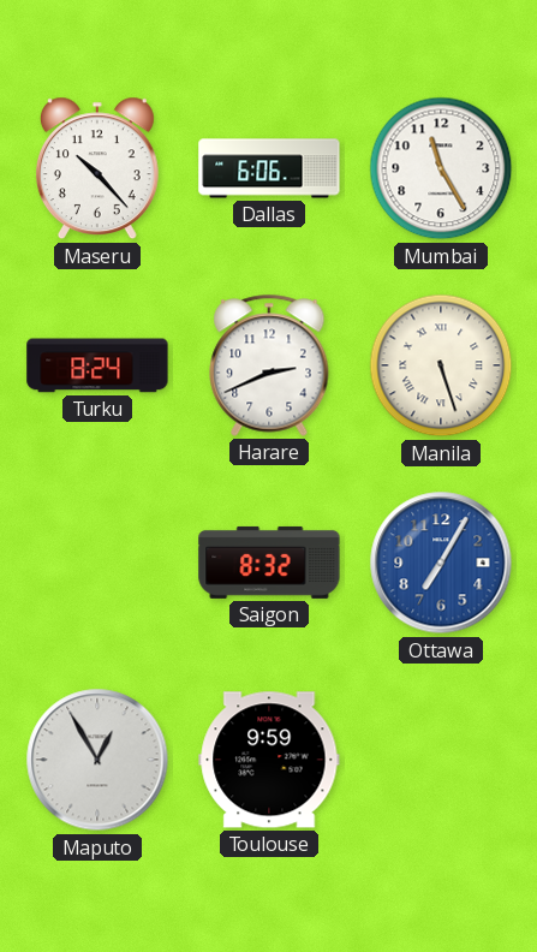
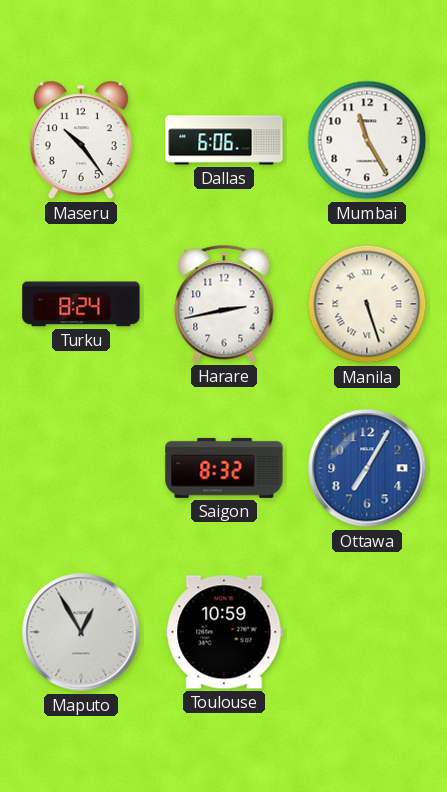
Maseru: 10:23 -> 10:24
Harare: 2:41 -> 2:43
Toulouse: 9:59 -> 10:59
